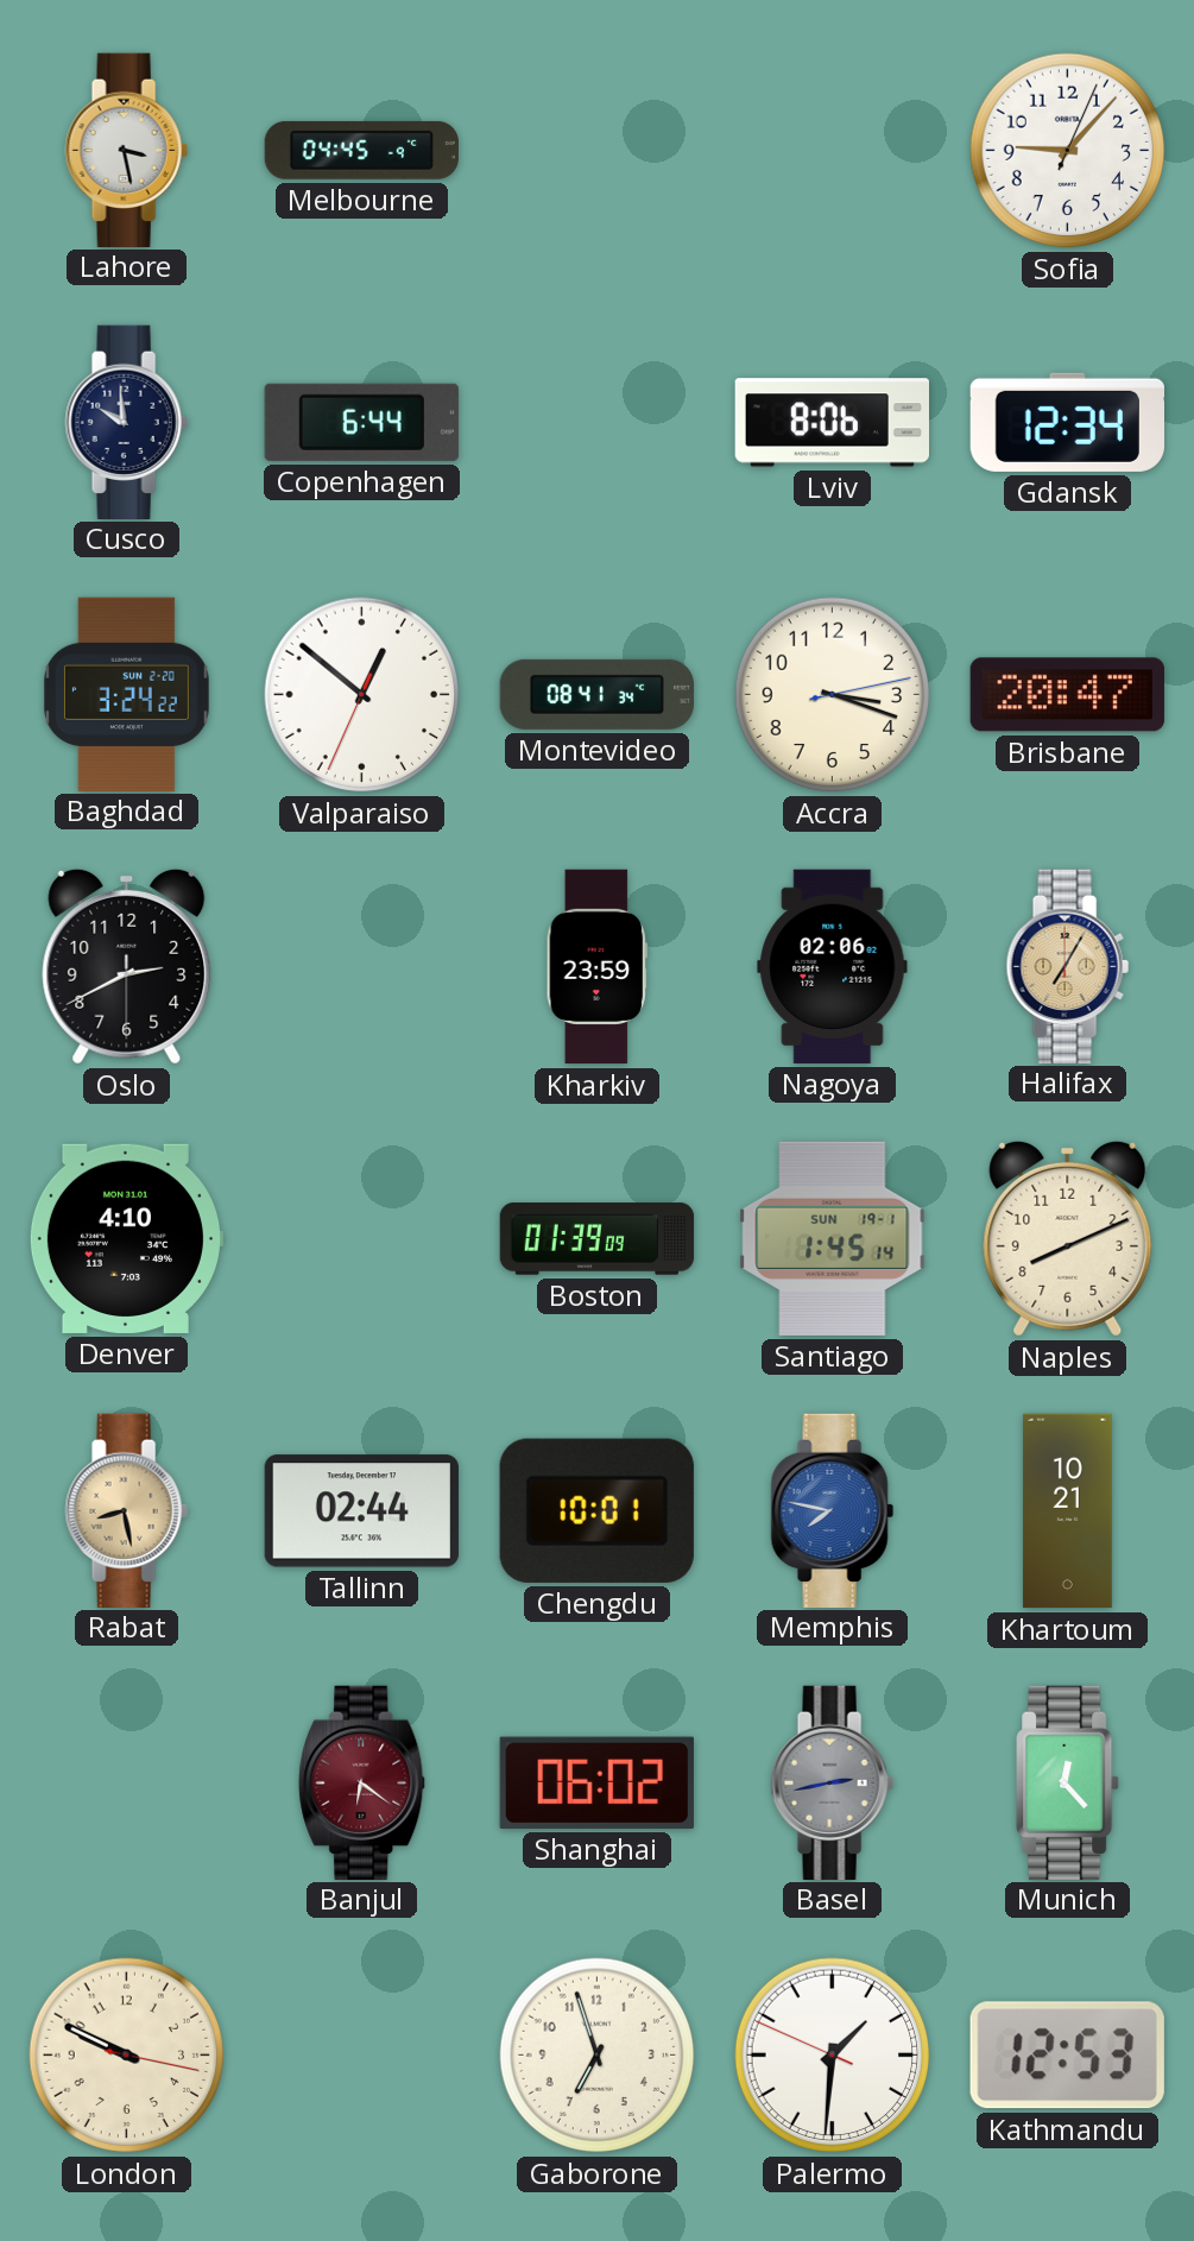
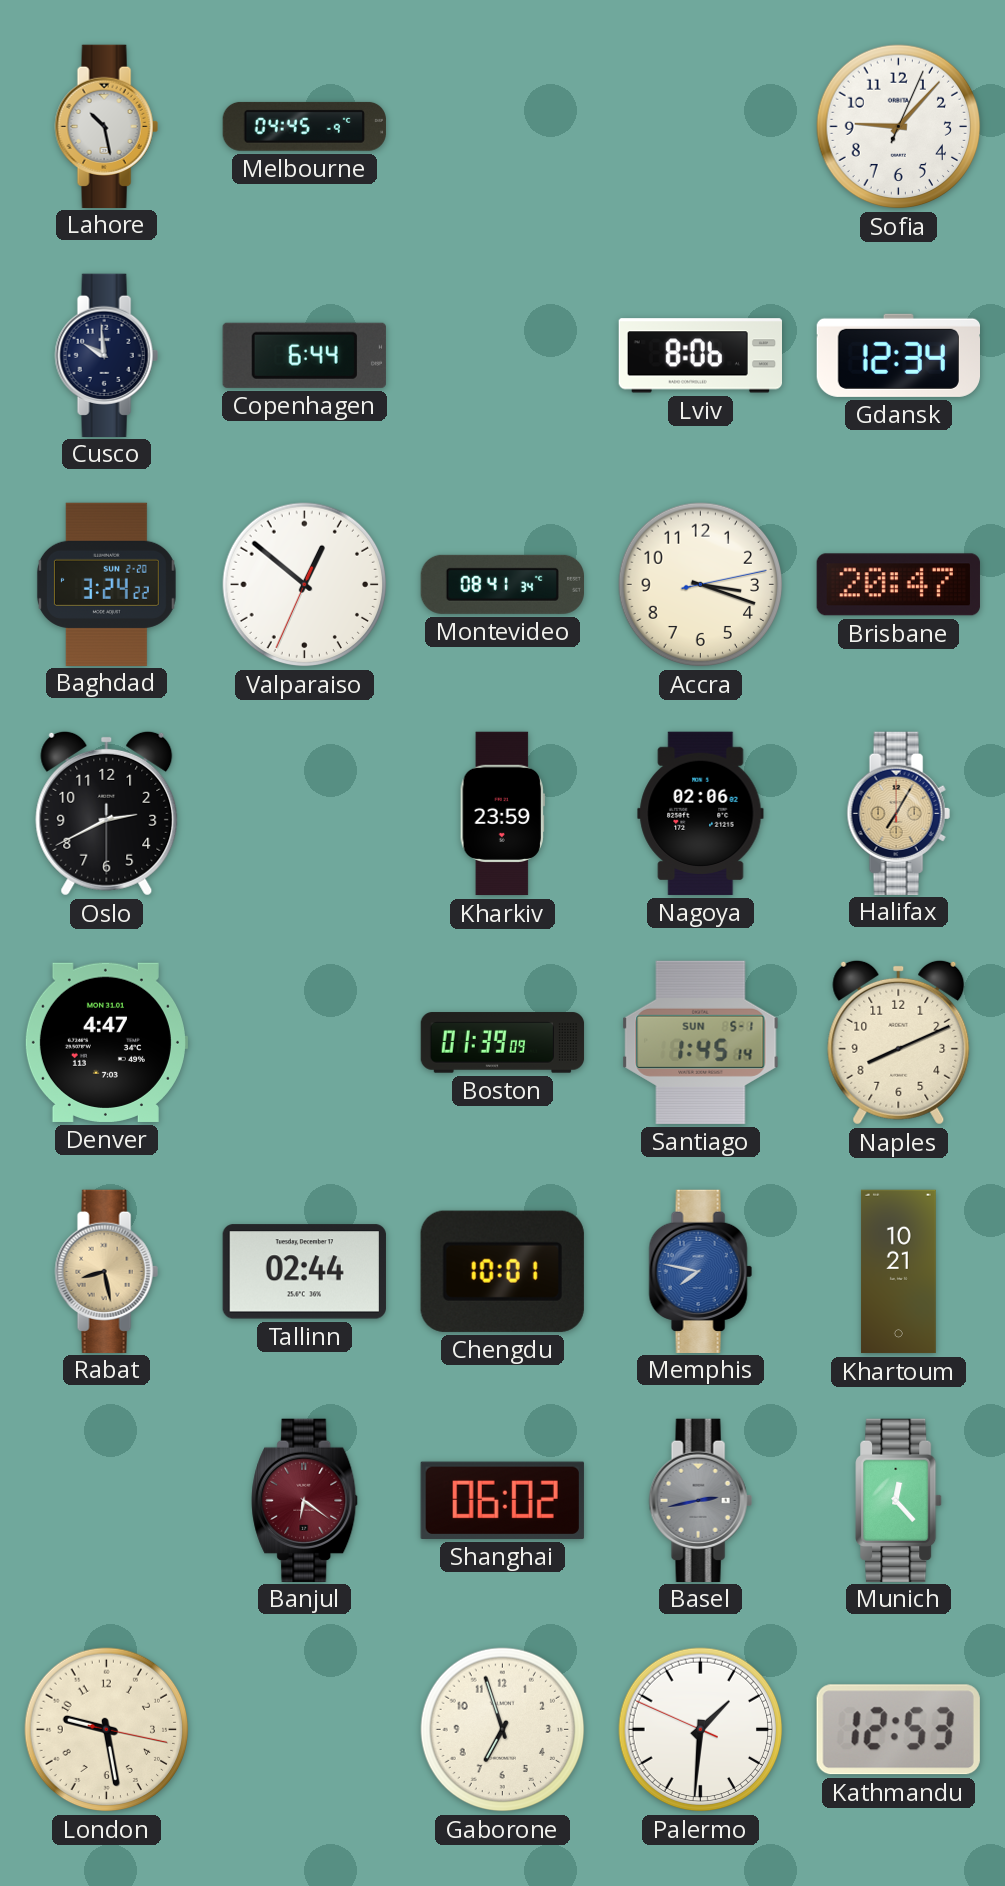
Lahore: 3:28 -> 10:28
Denver: 4:10 -> 4:47
Santiago date: SUN 19-1 -> SUN 5-1
London: 9:49 -> 9:28
